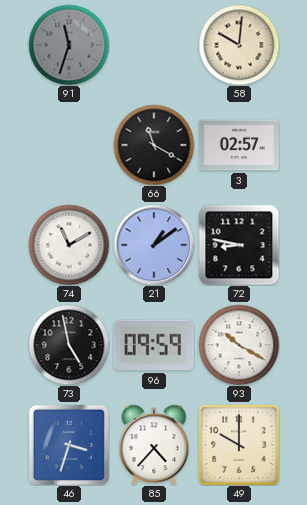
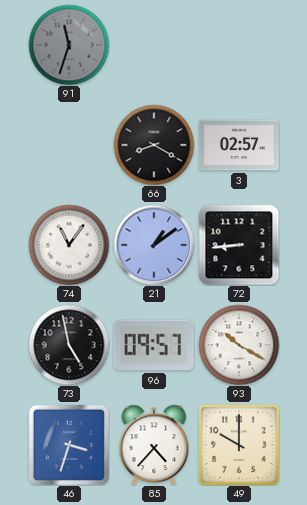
58: 10:01 -> none
66: 11:20 -> 8:20
74: 11:10 -> 11:06
72: 8:47 -> 8:44
96: 09:59 -> 09:57
